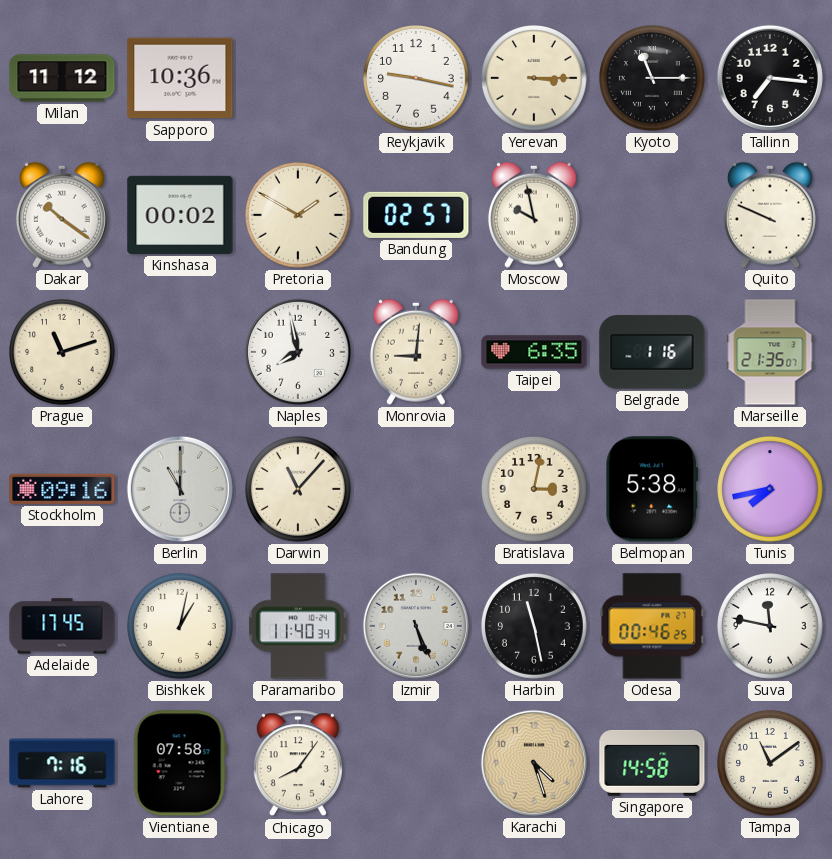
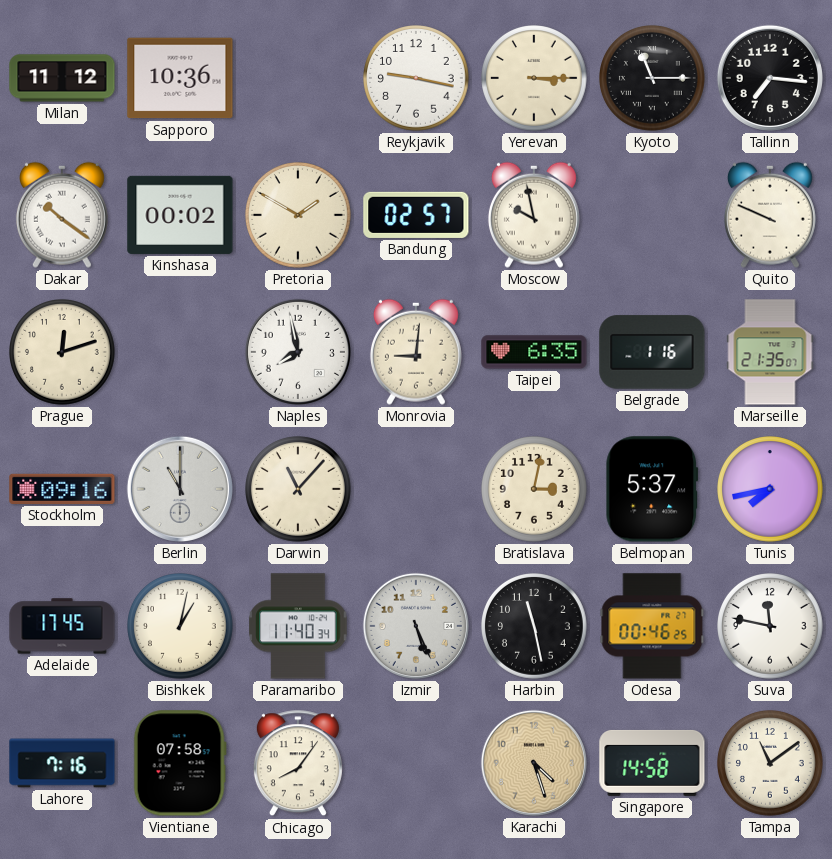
Prague: 11:12 -> 12:12
Belmopan: 5:38 -> 5:37
